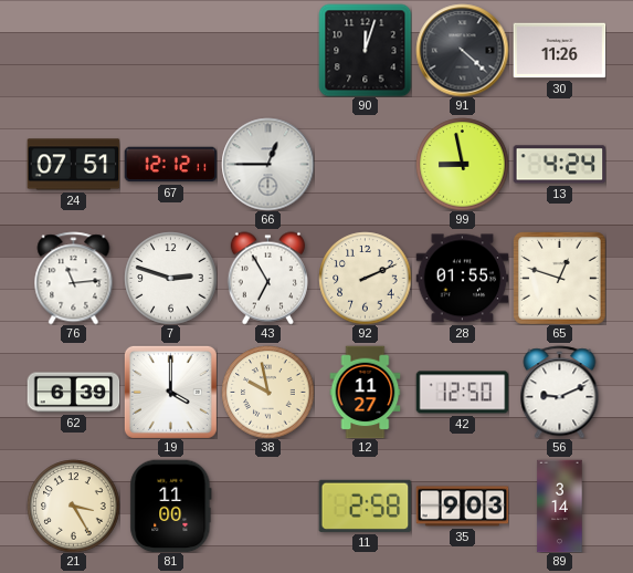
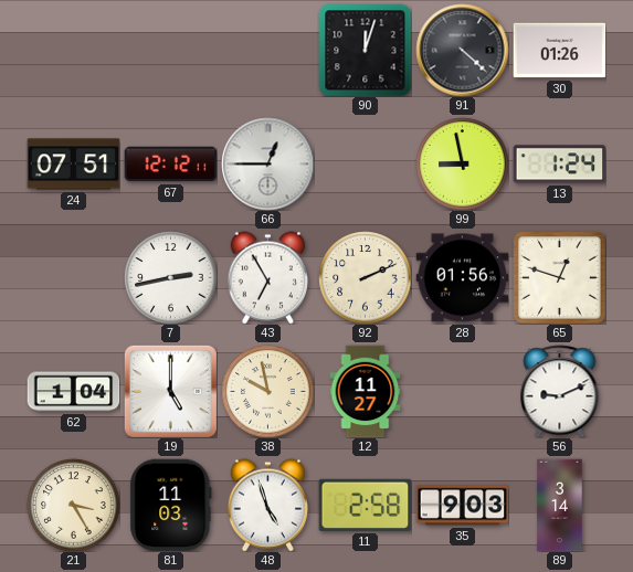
30: 11:26 -> 01:26
13: 4:24 -> 1:24
76: 11:14 -> none
7: 2:48 -> 2:43
28: 01:55 -> 01:56
62: 6:39 -> 1:04
19: 4:00 -> 5:00
42: 12:50 -> none
81: 11:00 -> 11:03
48: none -> 4:57
